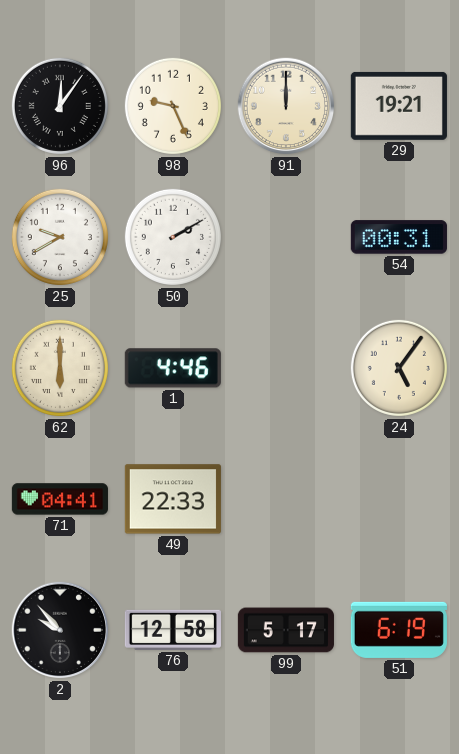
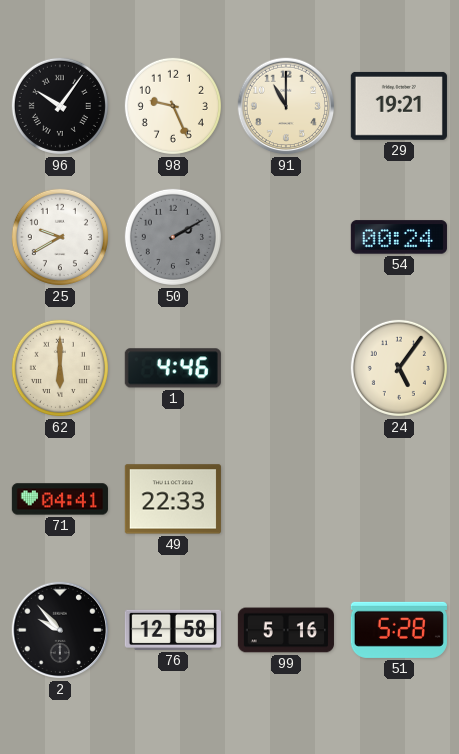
96: 12:06 -> 10:06
91: 12:00 -> 11:00
50 dial: white -> grey
54: 00:31 -> 00:24
99: 5:17 -> 5:16
51: 6:19 -> 5:28
